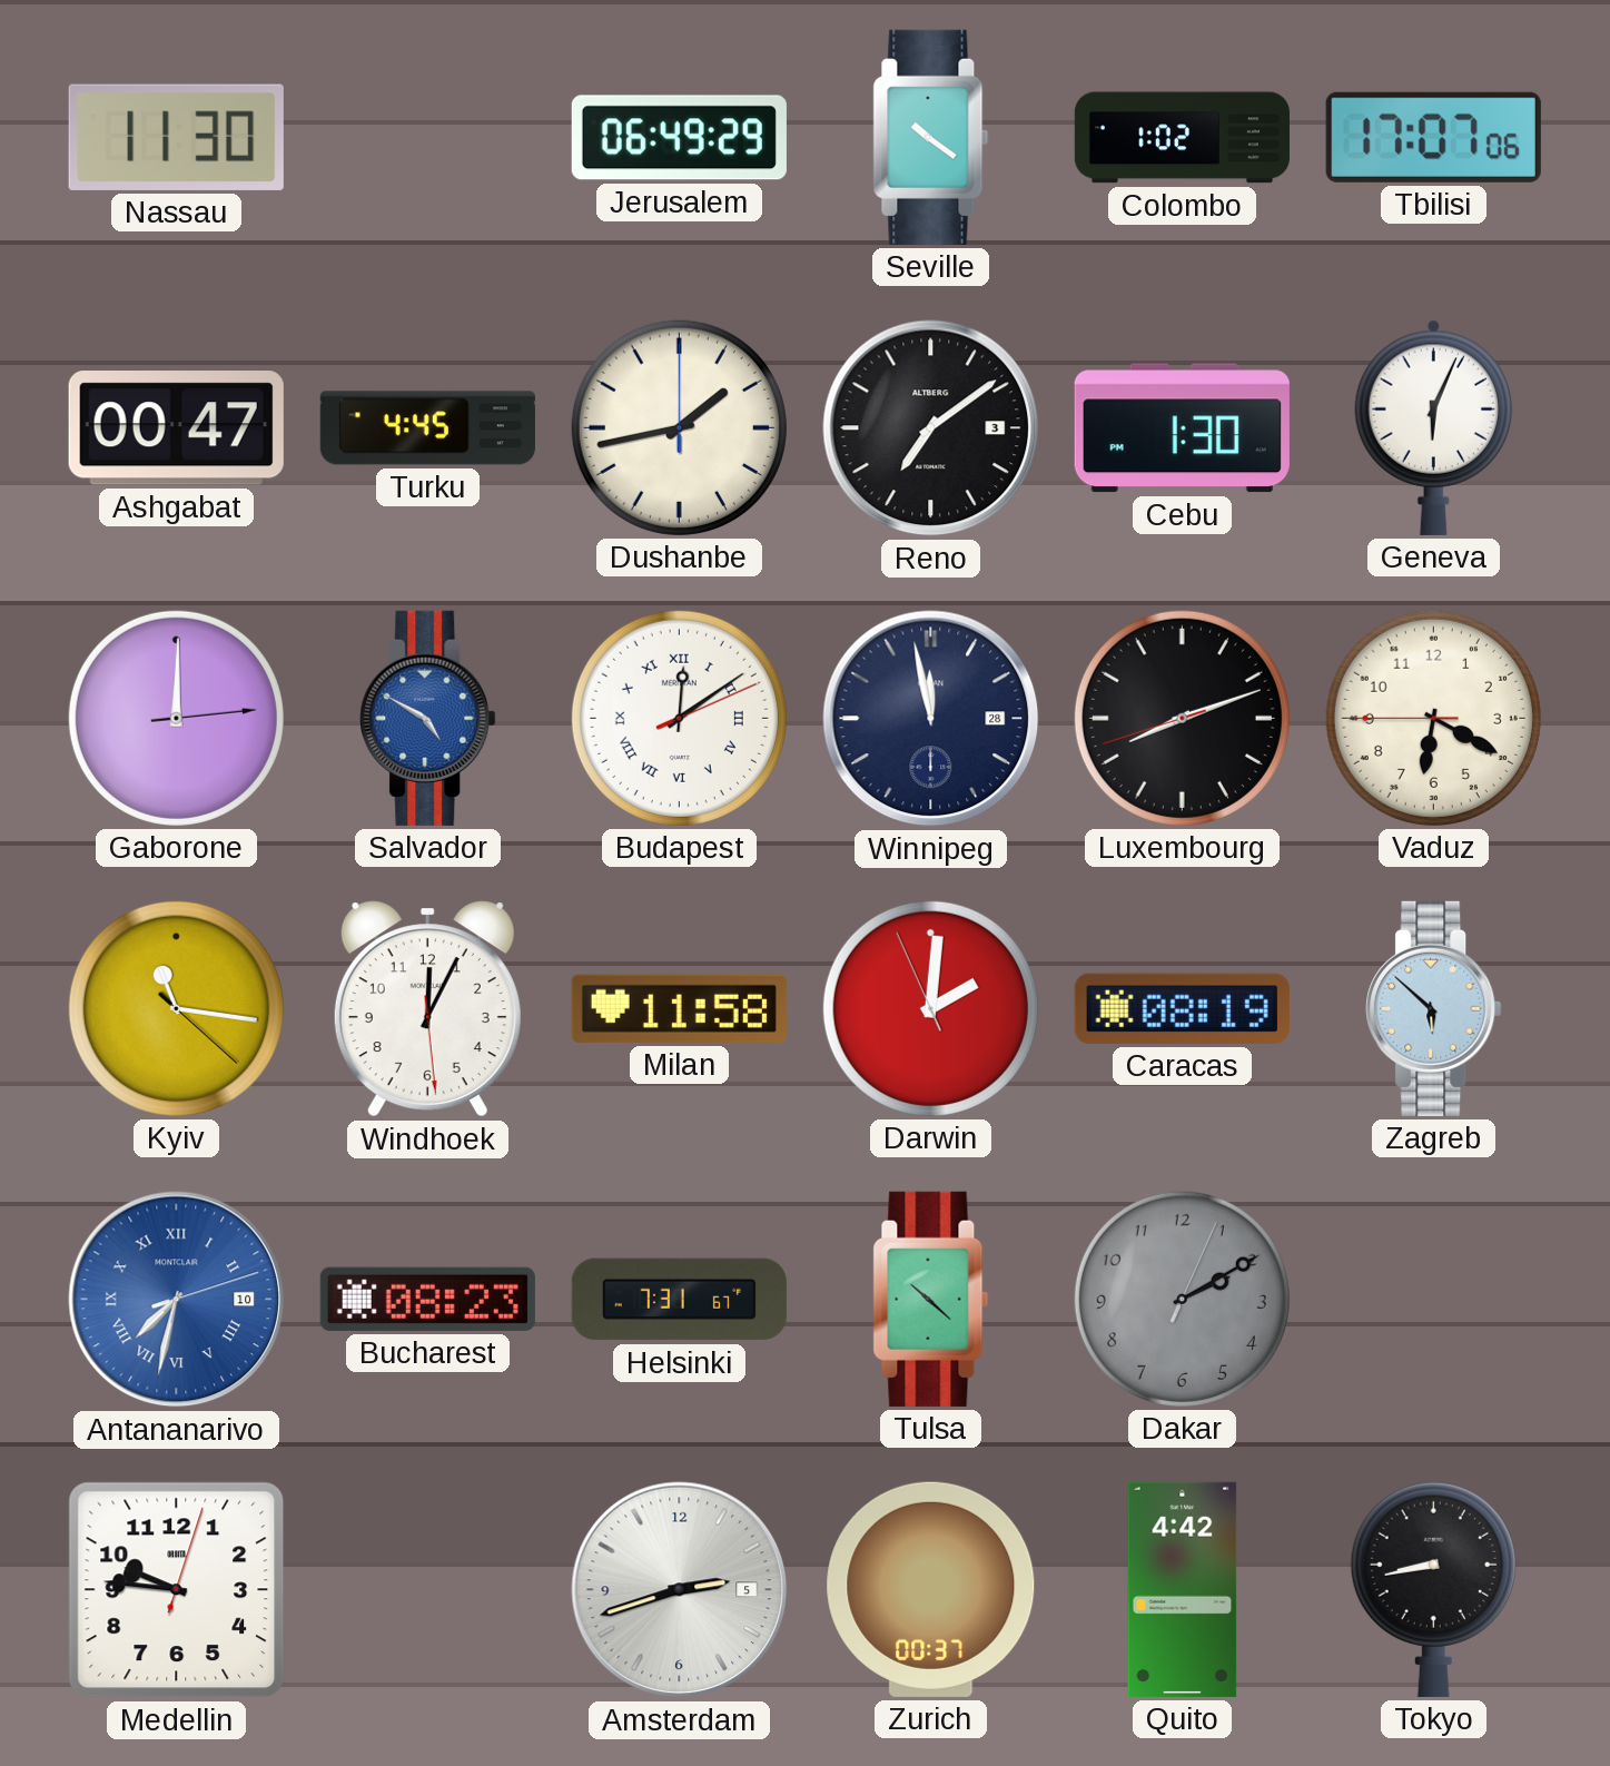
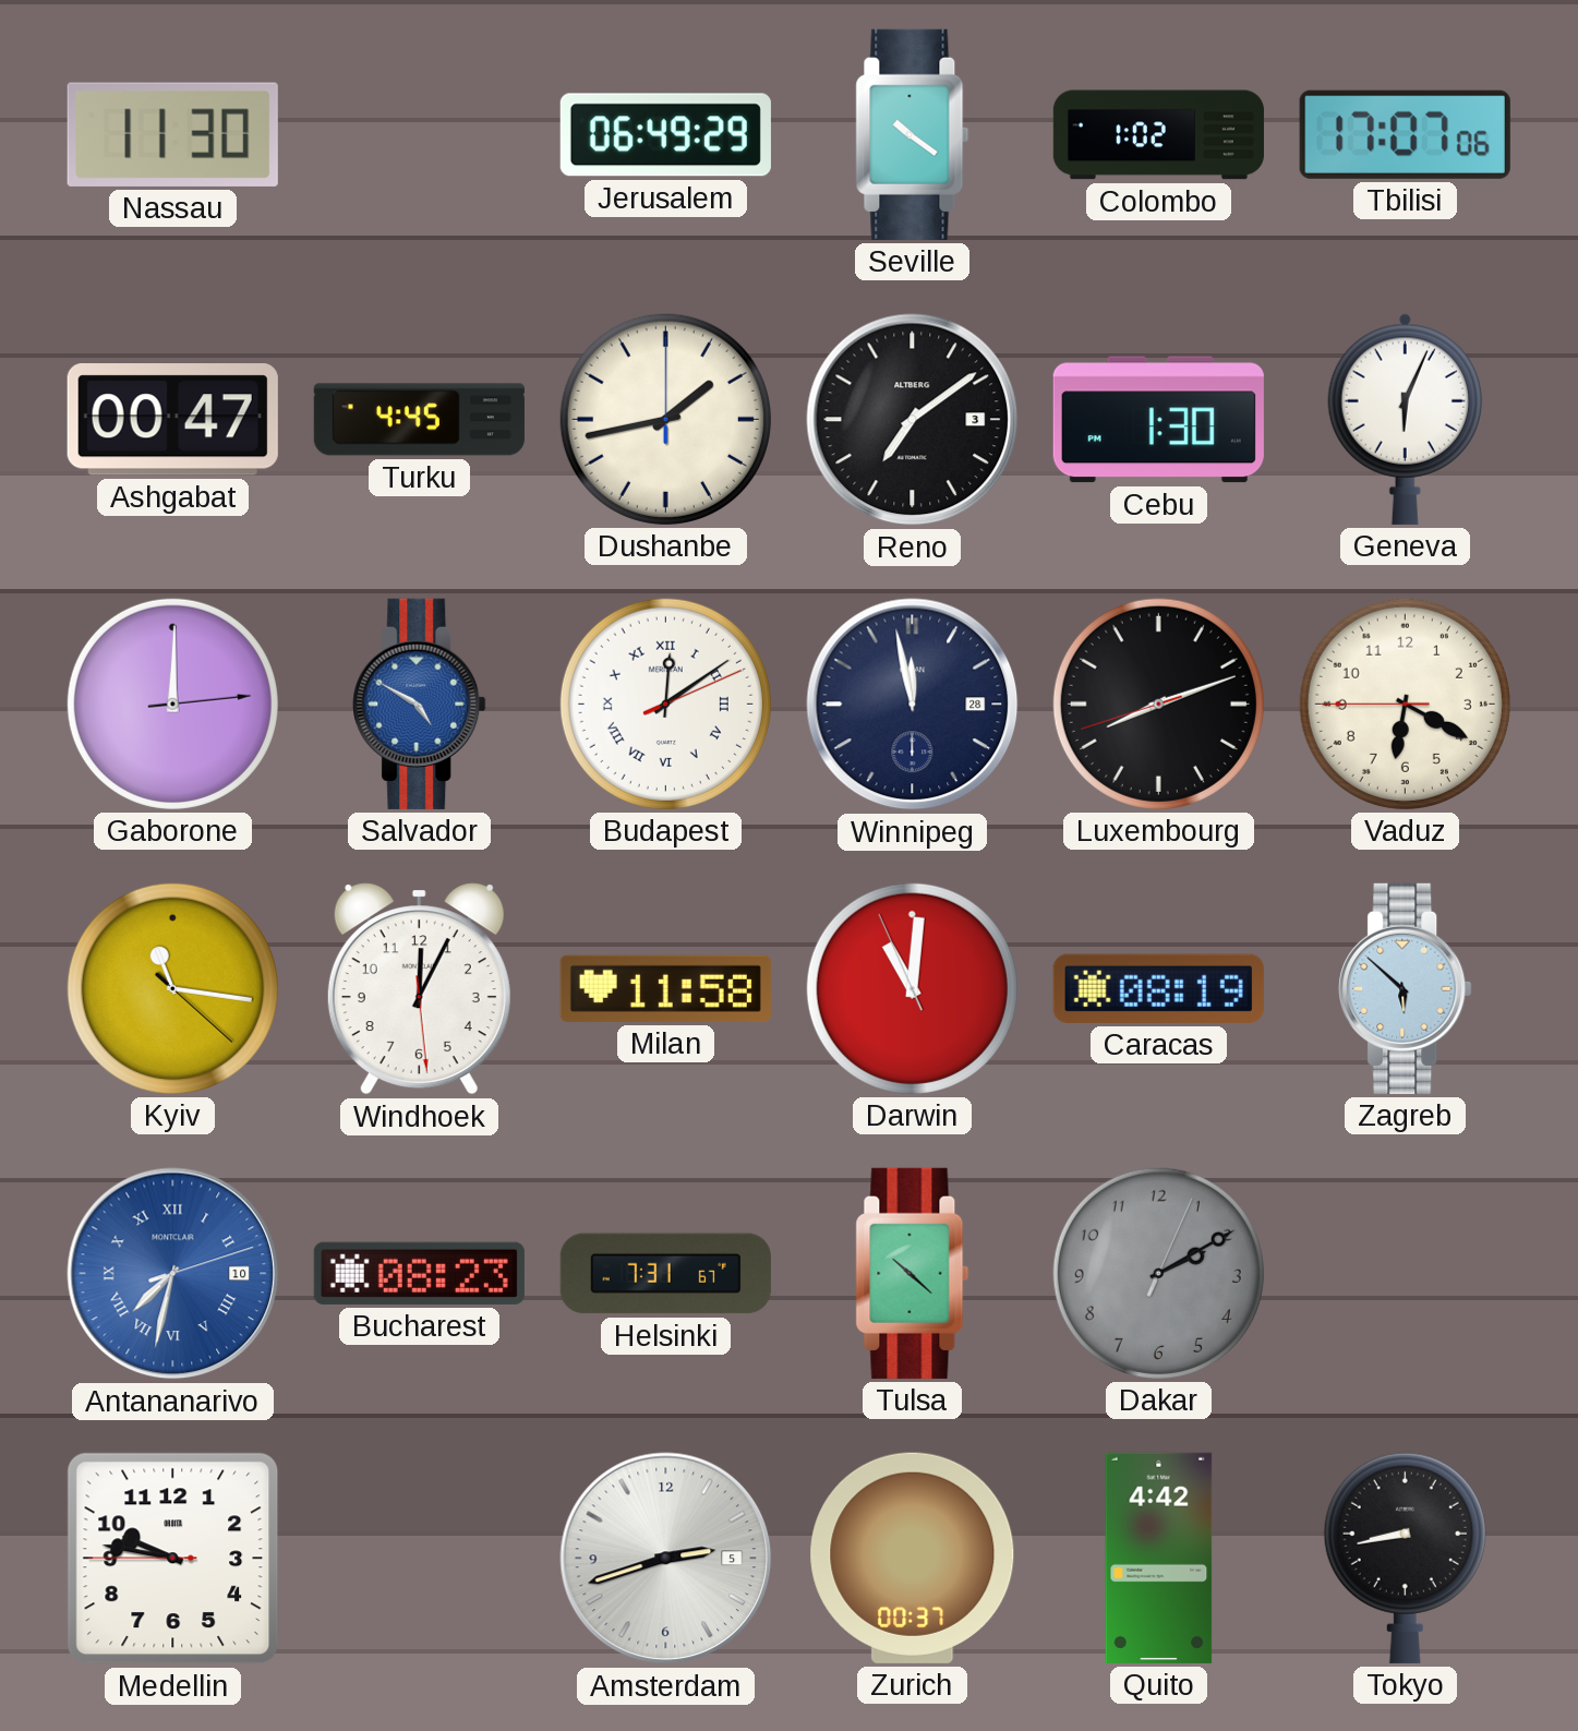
Darwin: 2:00 -> 11:00
Medellin: 9:46:03 -> 9:46:45
